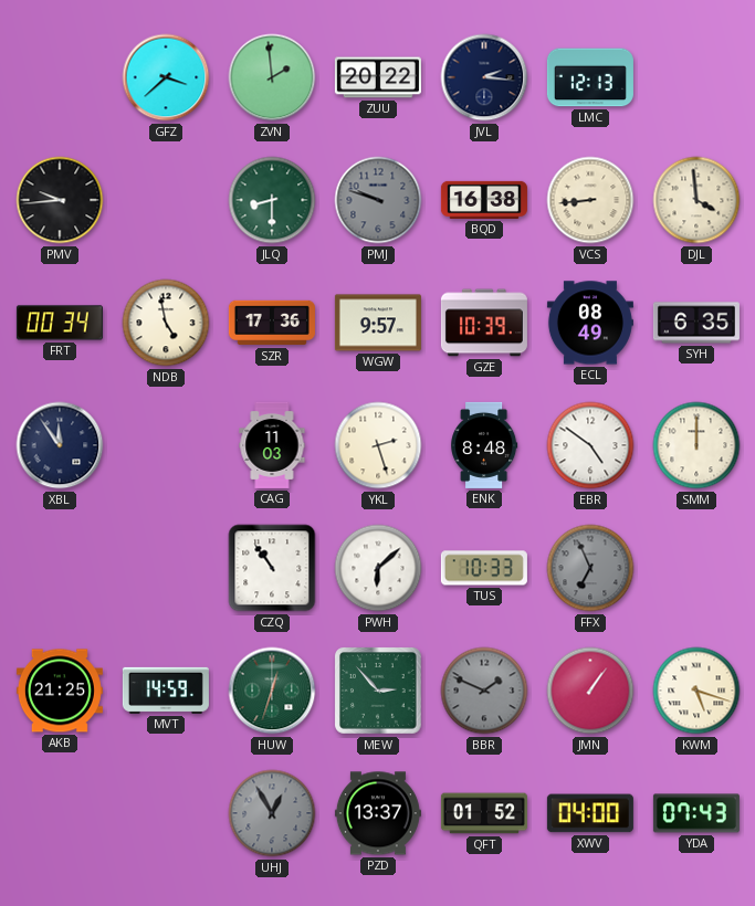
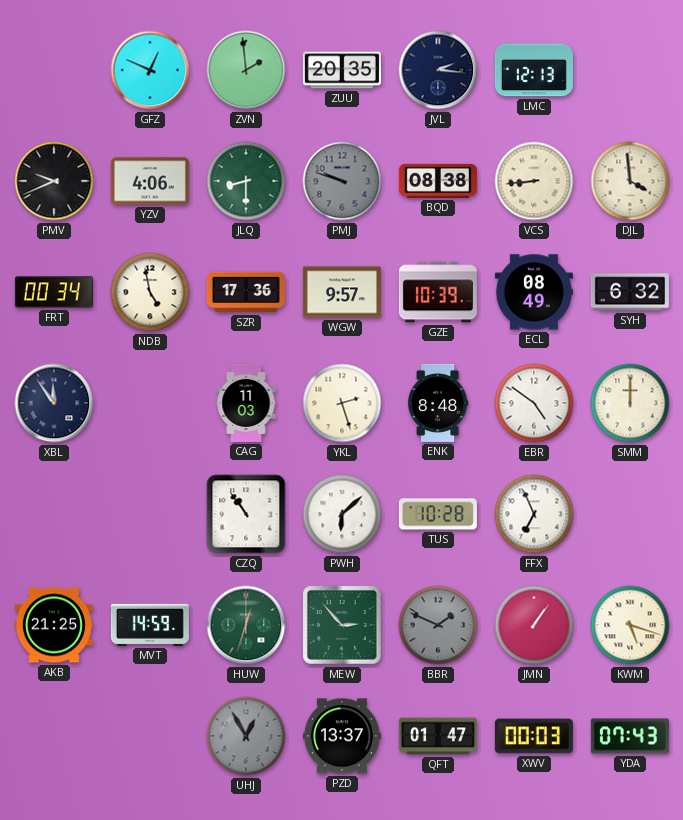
GFZ: 3:38 -> 12:49
ZUU: 20:22 -> 20:35
PMV: 9:44 -> 9:41
YZV: none -> 4:06
BQD: 16:38 -> 08:38
SYH: 6:35 -> 6:32
TUS: 10:33 -> 10:28
FFX dial: grey -> white
QFT: 01:52 -> 01:47
XWV: 04:00 -> 00:03
